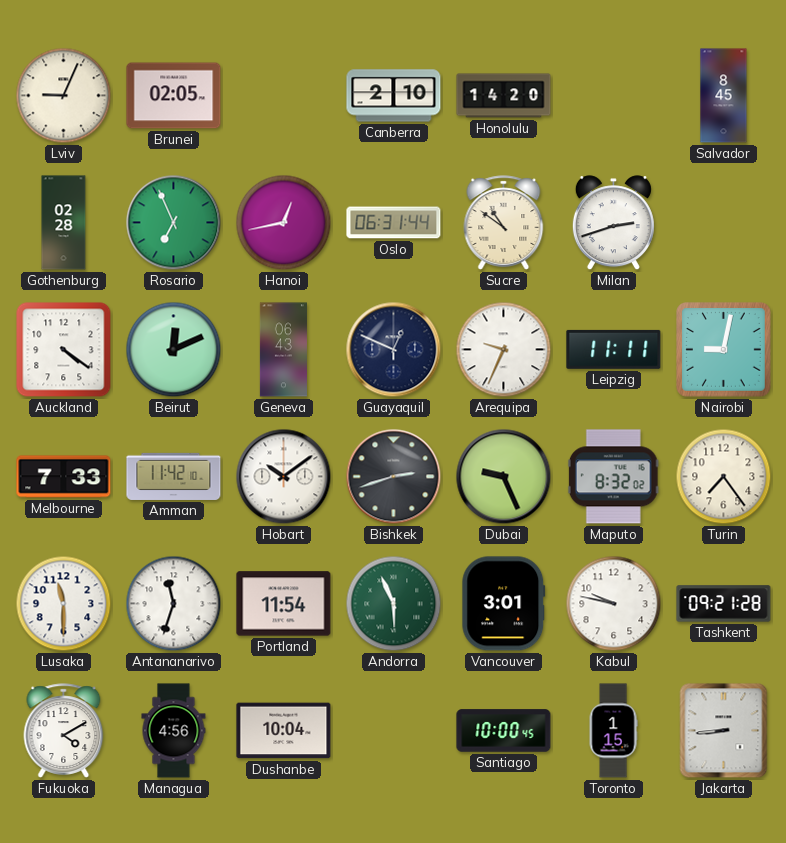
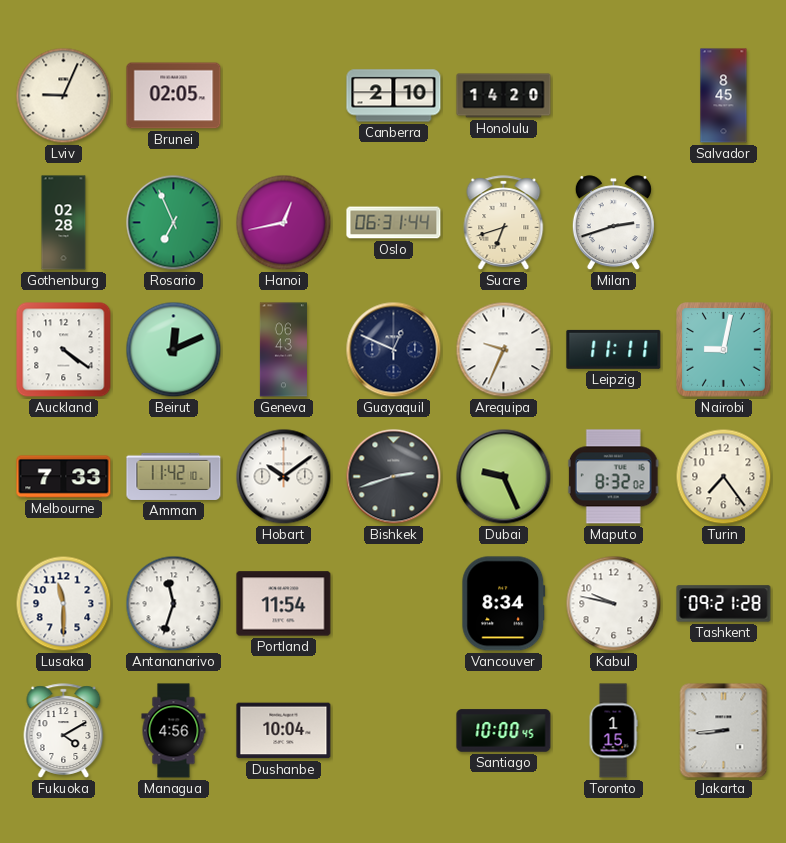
Sucre: 10:51 -> 6:42
Andorra: 5:56 -> none
Vancouver: 3:01 -> 8:34
